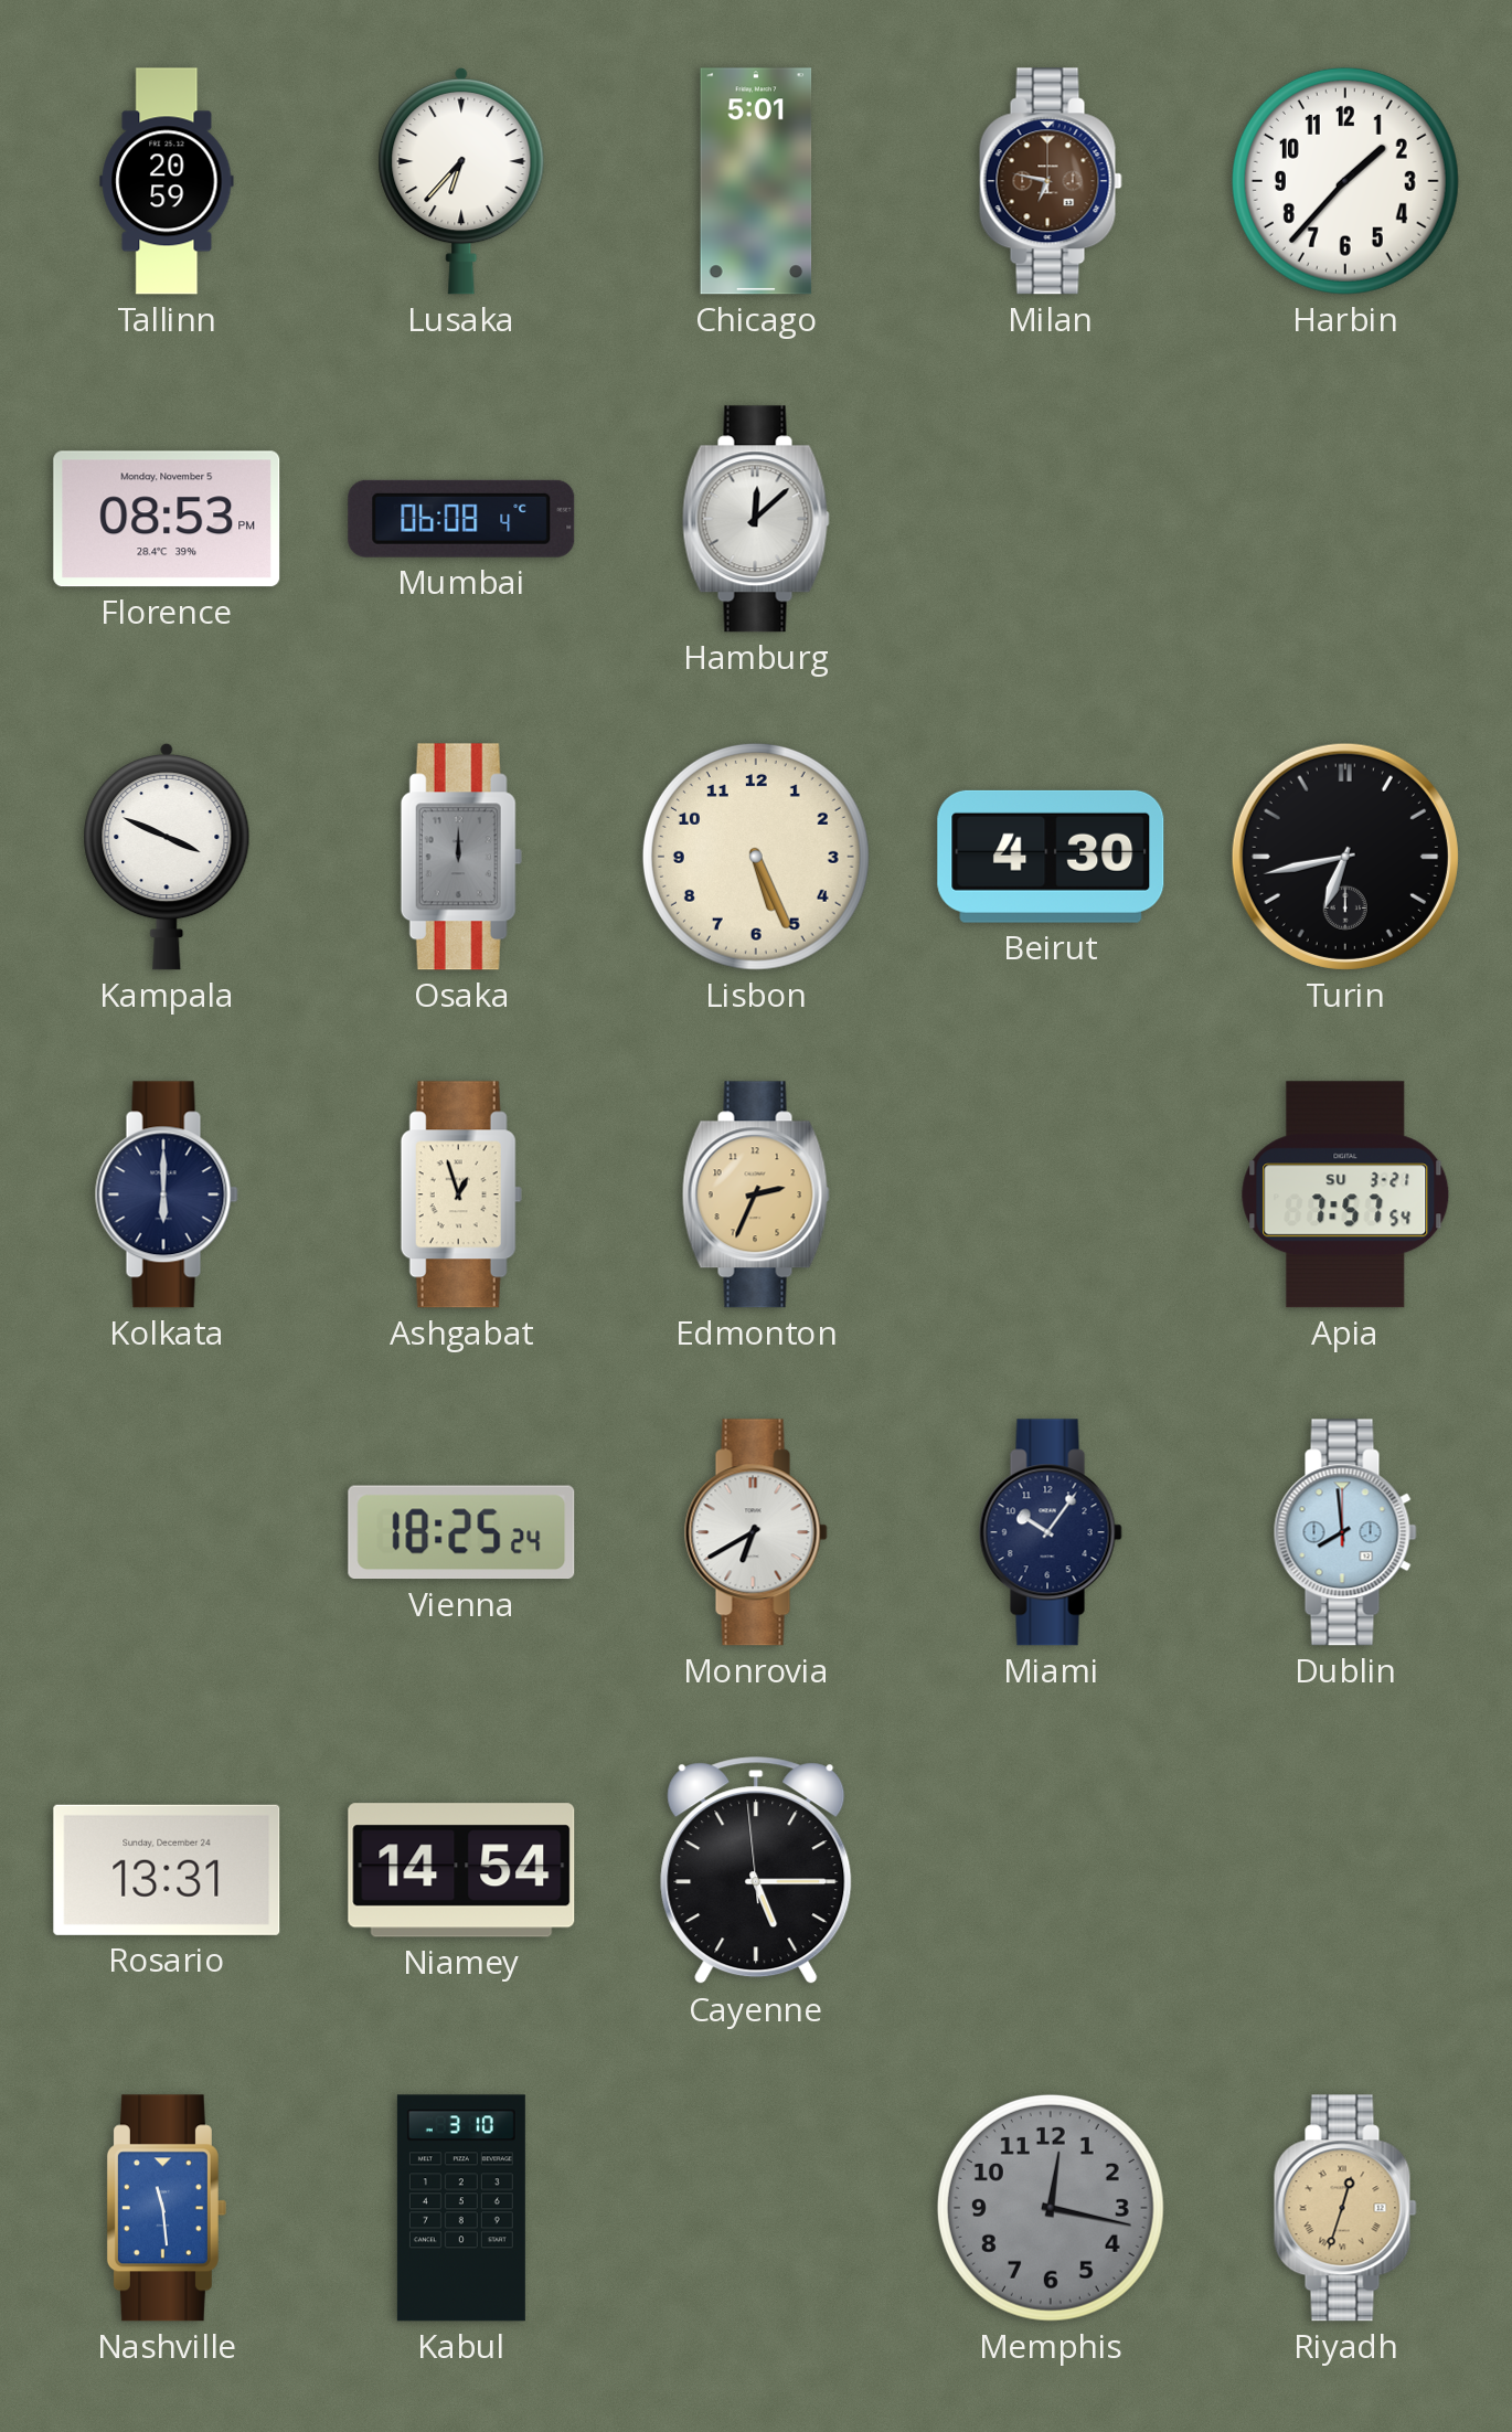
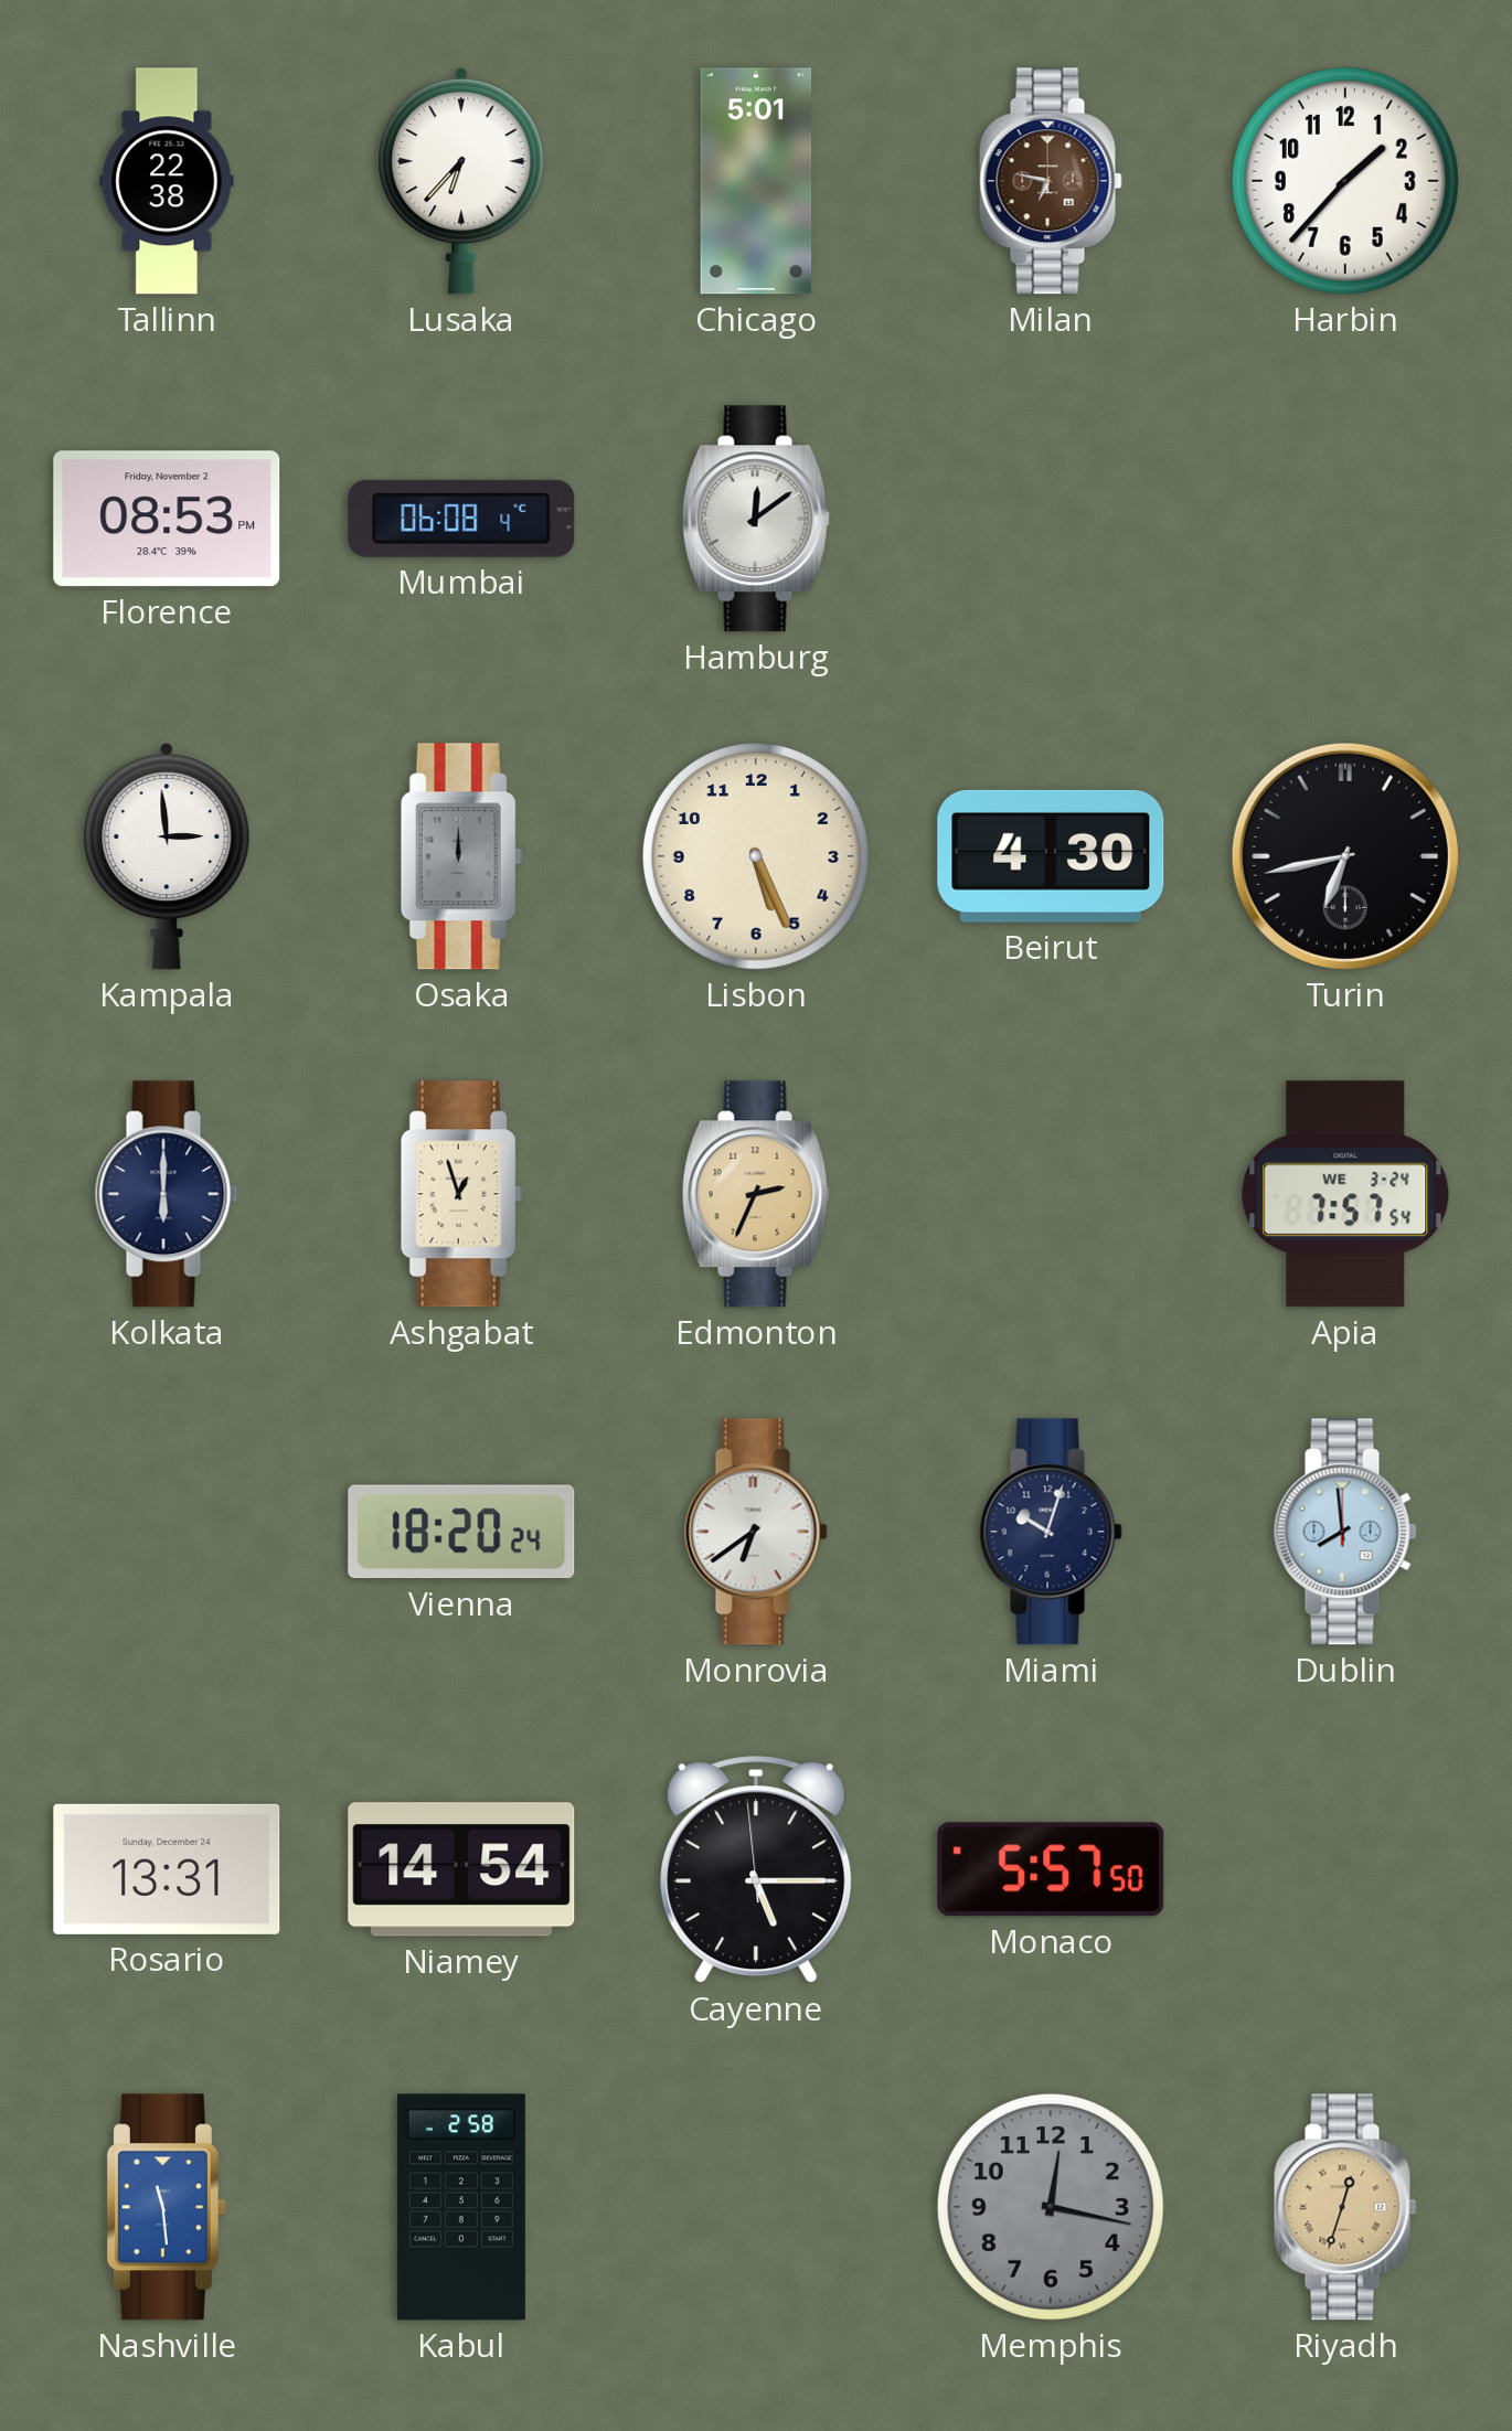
Tallinn: 20:59 -> 22:38
Florence date: Monday, November 5 -> Friday, November 2
Hamburg: 12:08 -> 12:09
Kampala: 3:49 -> 2:59
Apia date: SU 3-21 -> WE 3-24
Vienna: 18:25 -> 18:20
Monrovia: 6:40 -> 6:39
Miami: 10:06 -> 10:03
Monaco: none -> 5:57
Kabul: 3:10 -> 2:58
